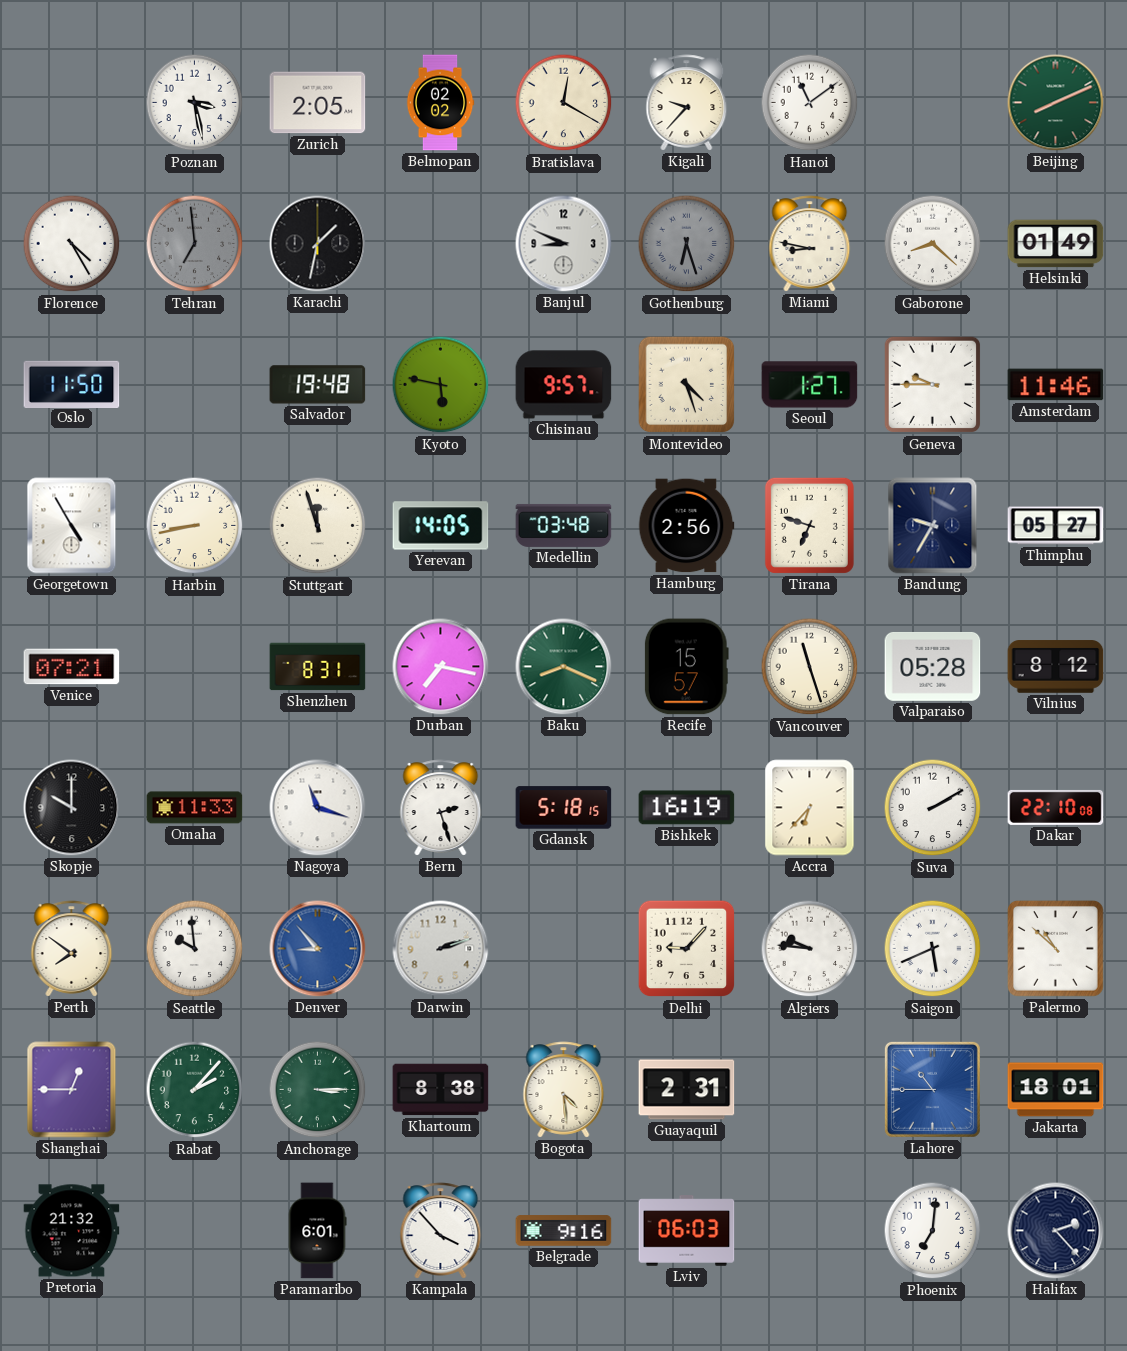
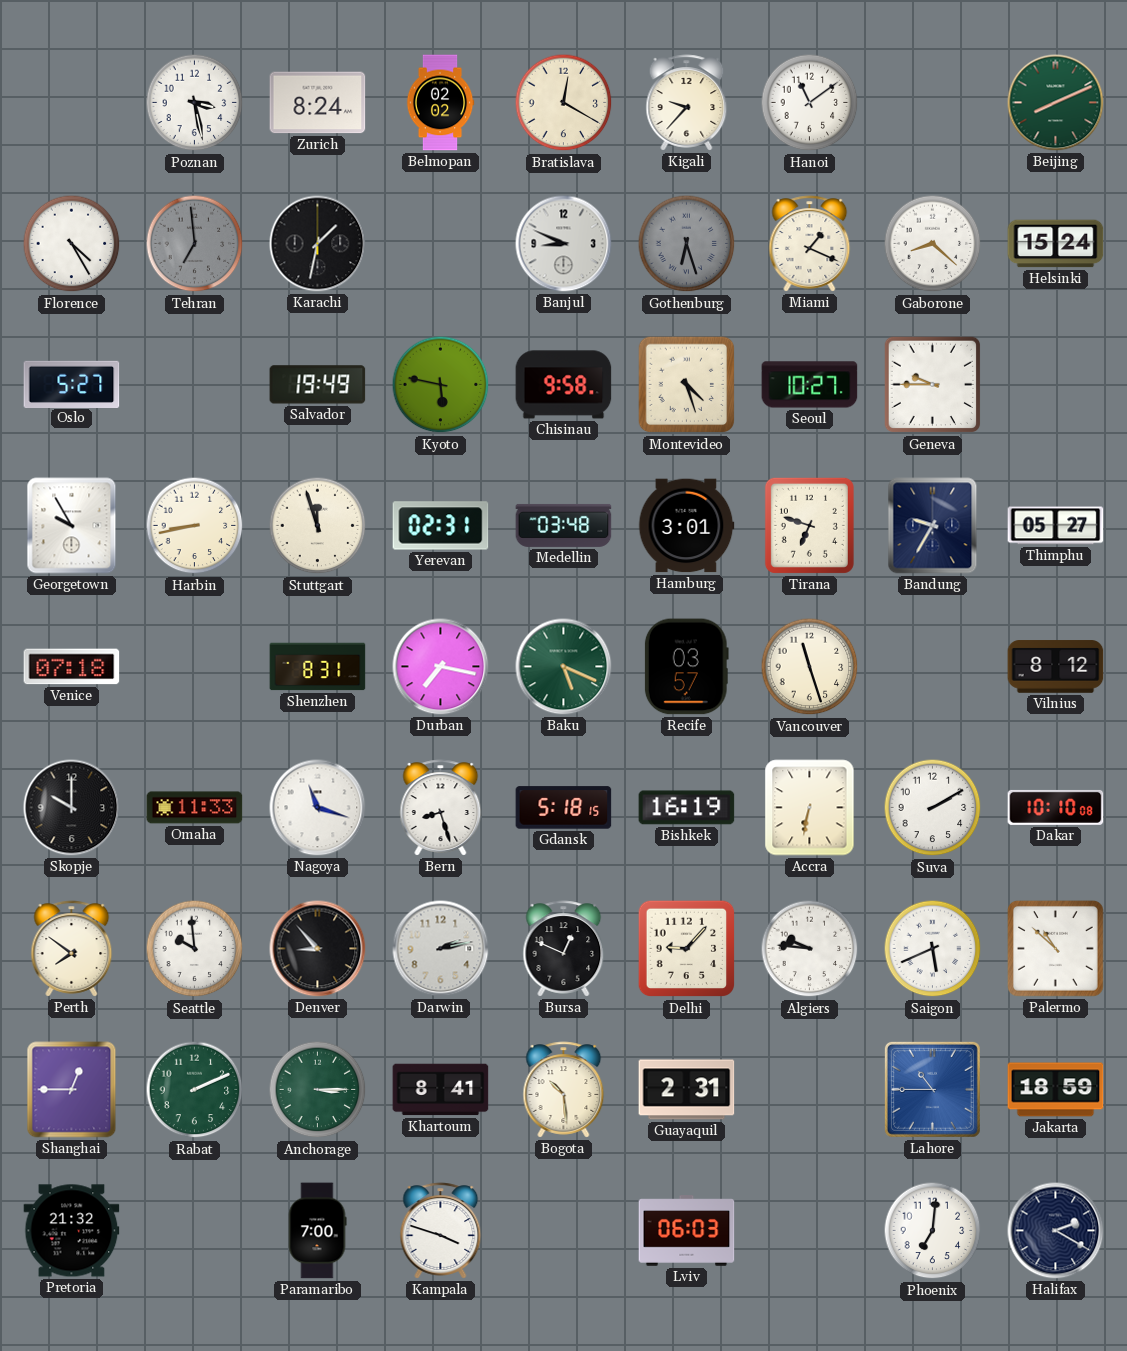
Zurich: 2:05 -> 8:24
Miami: 8:47 -> 1:19
Helsinki: 01:49 -> 15:24
Oslo: 11:50 -> 5:27
Salvador: 19:48 -> 19:49
Chisinau: 9:57 -> 9:58
Seoul: 1:27 -> 10:27
Amsterdam: 11:46 -> none
Georgetown: 4:55 -> 9:55
Yerevan: 14:05 -> 02:31
Hamburg: 2:56 -> 3:01
Venice: 07:21 -> 07:18
Baku: 8:19 -> 5:19
Recife: 15:57 -> 03:57
Valparaiso: 05:28 -> none
Bern: 2:27 -> 8:27
Accra: 6:37 -> 6:32
Dakar: 22:10 -> 10:10
Denver dial: blue -> black
Darwin: 2:12 -> 2:13
Bursa: none -> 12:49
Rabat: 2:07 -> 2:11
Khartoum: 8:38 -> 8:41
Bogota: 4:29 -> 10:29
Jakarta: 18:01 -> 18:59
Paramaribo: 6:01 -> 7:00
Kampala: 3:53 -> 3:48
Belgrade: 9:16 -> none
Halifax: 2:23 -> 2:20
